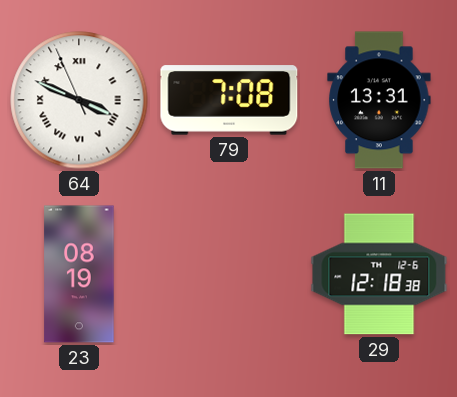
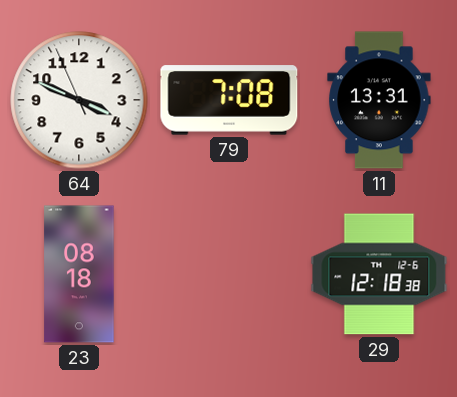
64 numerals: Roman -> Arabic
23: 08:19 -> 08:18
